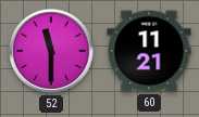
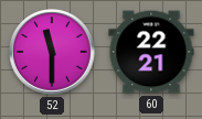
60: 11:21 -> 22:21
